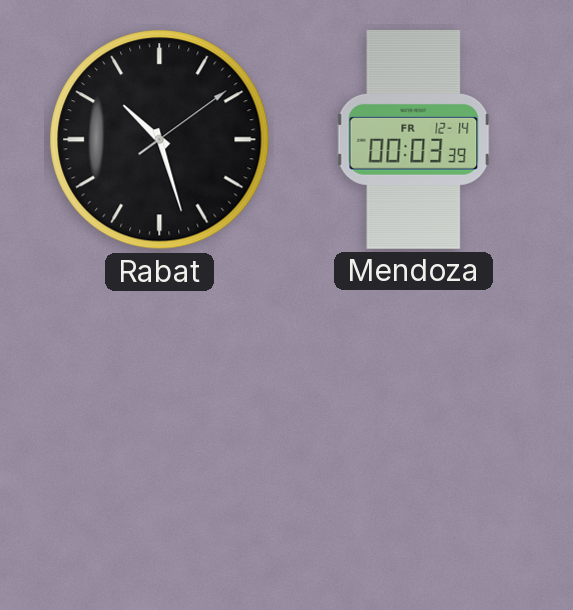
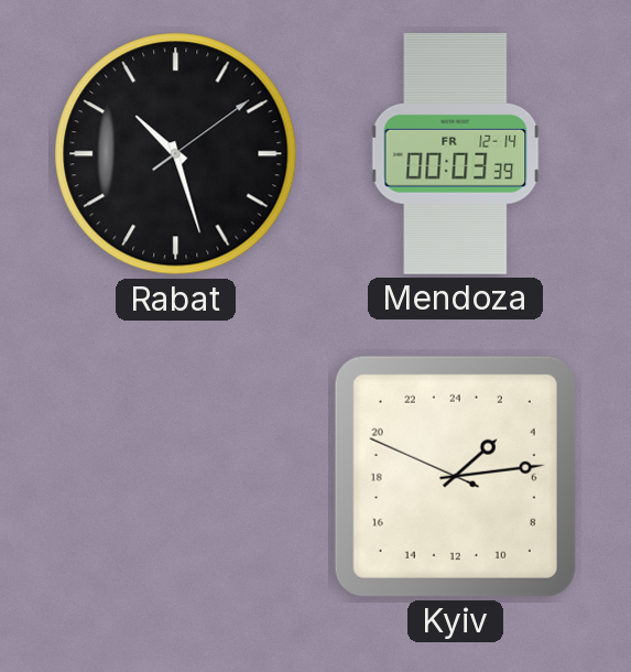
Kyiv: none -> 3:13
